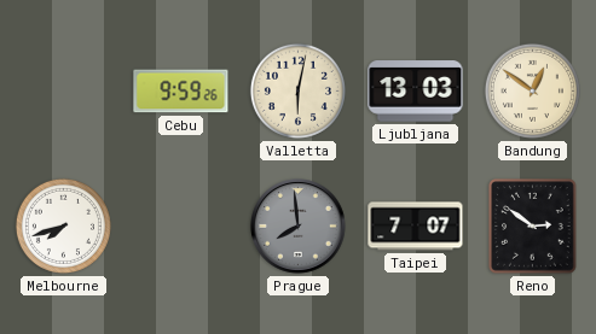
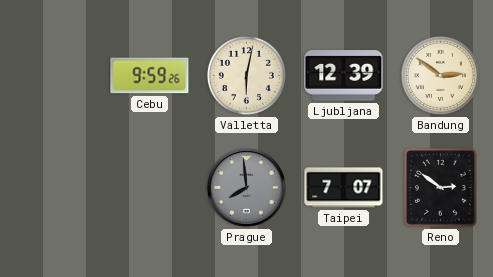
Ljubljana: 13:03 -> 12:39
Bandung: 12:51 -> 2:51
Melbourne: 7:42 -> none
